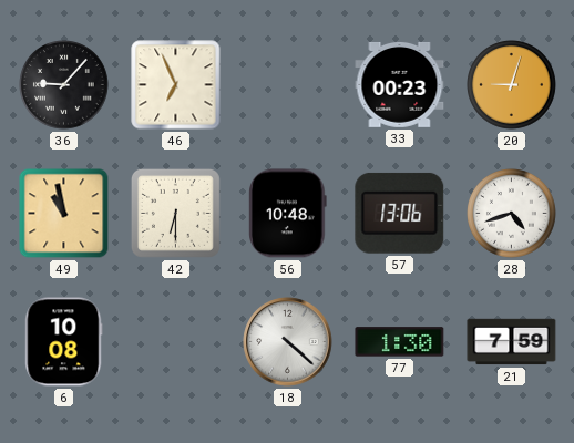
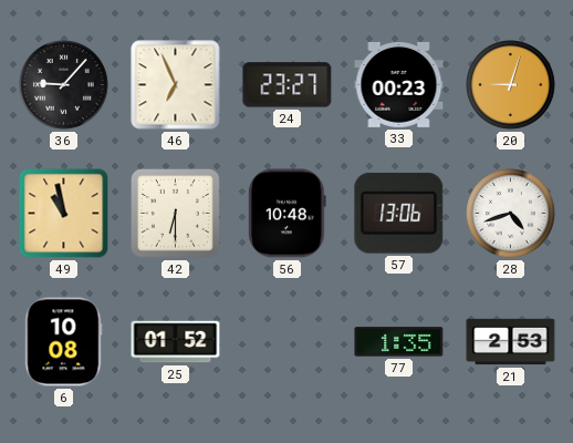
24: none -> 23:27
25: none -> 01:52
18: 4:22 -> none
77: 1:30 -> 1:35
21: 7:59 -> 2:53
